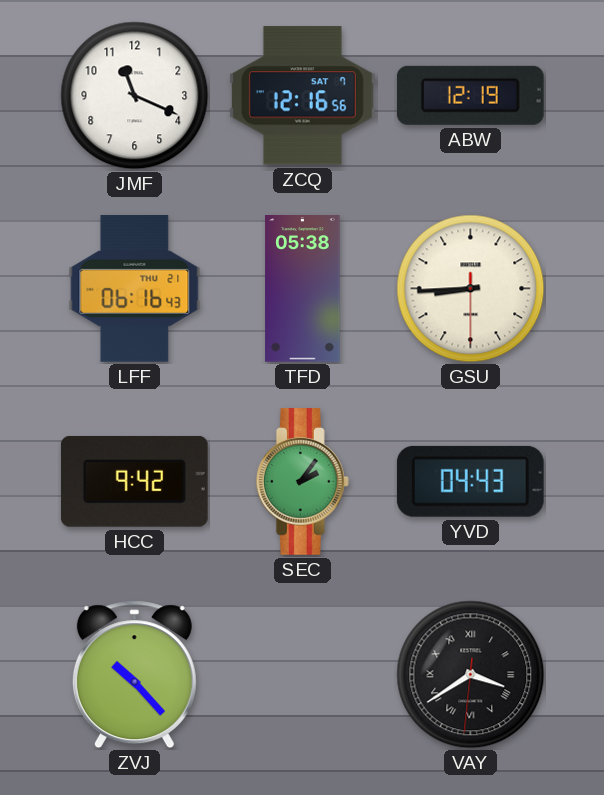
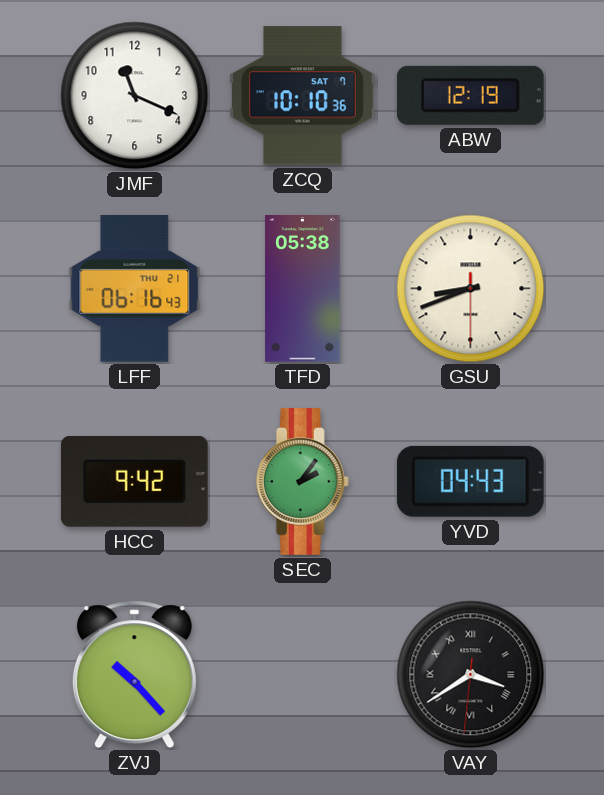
ZCQ: 12:16 -> 10:10
GSU: 8:44 -> 8:41
